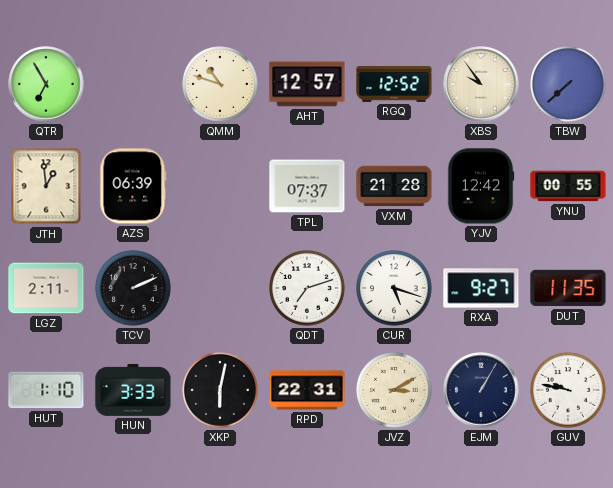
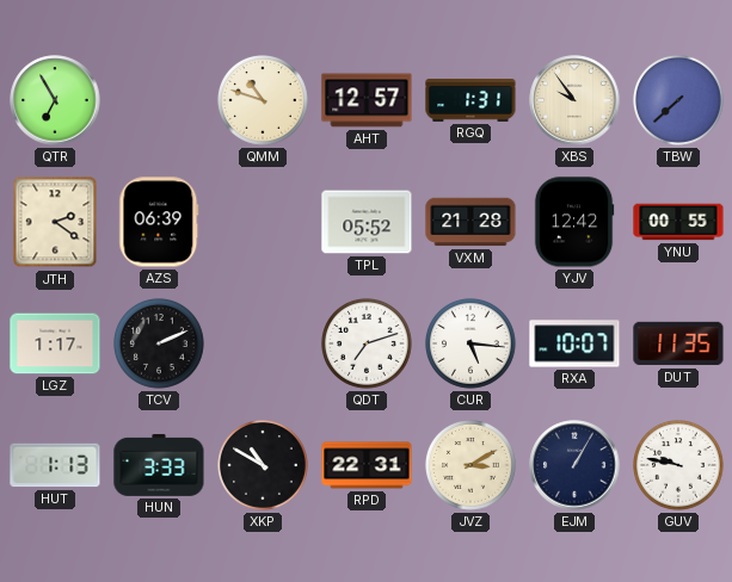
RGQ: 12:52 -> 1:31
JTH: 12:59 -> 2:21
TPL: 07:37 -> 05:52
LGZ: 2:11 -> 1:17
CUR: 5:18 -> 5:16
RXA: 9:27 -> 10:07
HUT: 1:10 -> 1:13
XKP: 6:02 -> 10:50
